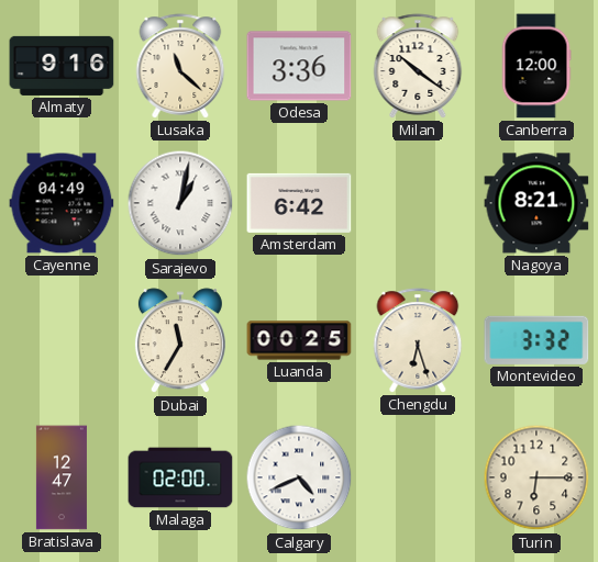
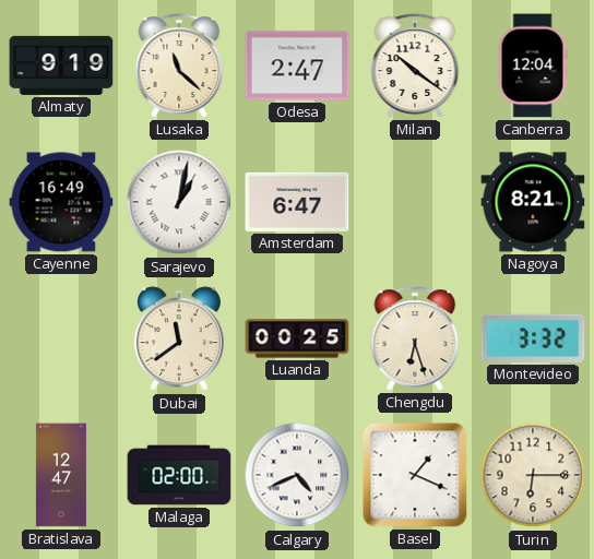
Almaty: 9:16 -> 9:19
Odesa: 3:36 -> 2:47
Canberra: 12:00 -> 12:04
Cayenne: 04:49 -> 16:49
Amsterdam: 6:42 -> 6:47
Dubai: 11:35 -> 11:39
Basel: none -> 1:19
